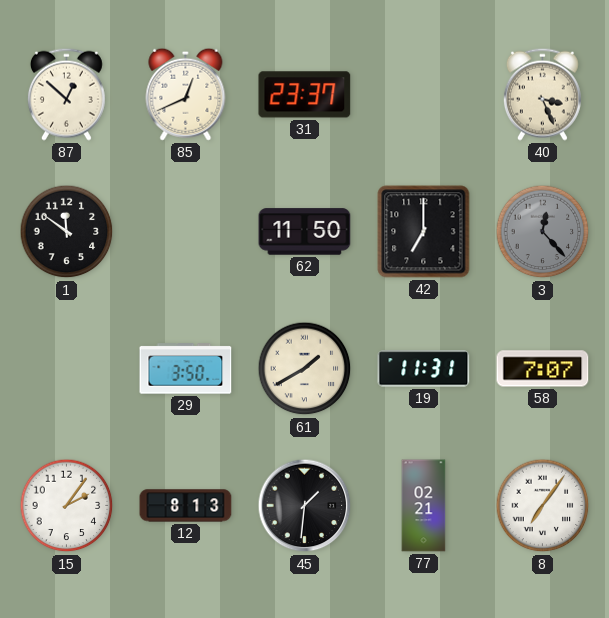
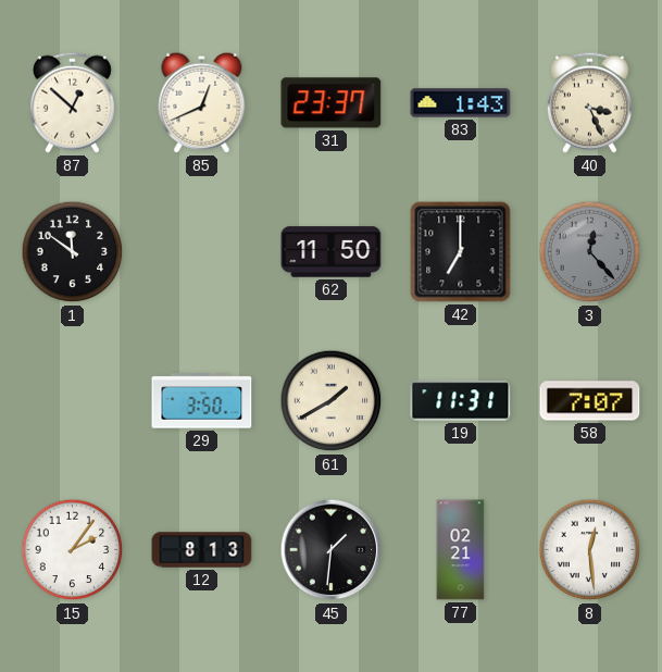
83: none -> 1:43
8: 7:06 -> 12:29
